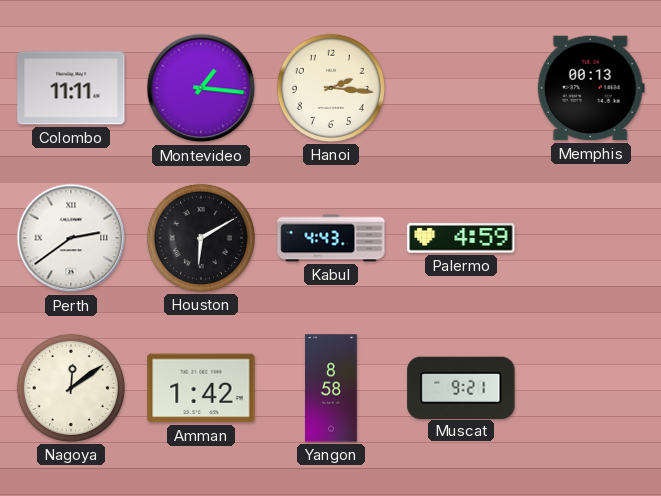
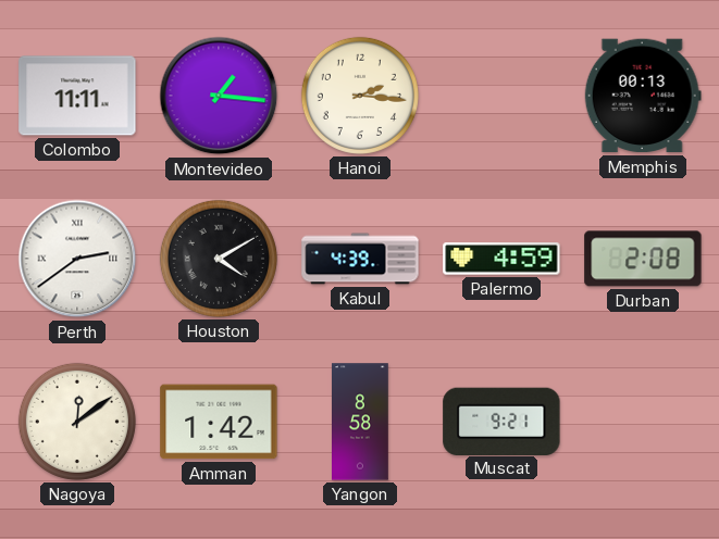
Houston: 6:10 -> 4:10
Kabul: 4:43 -> 4:39
Durban: none -> 2:08
